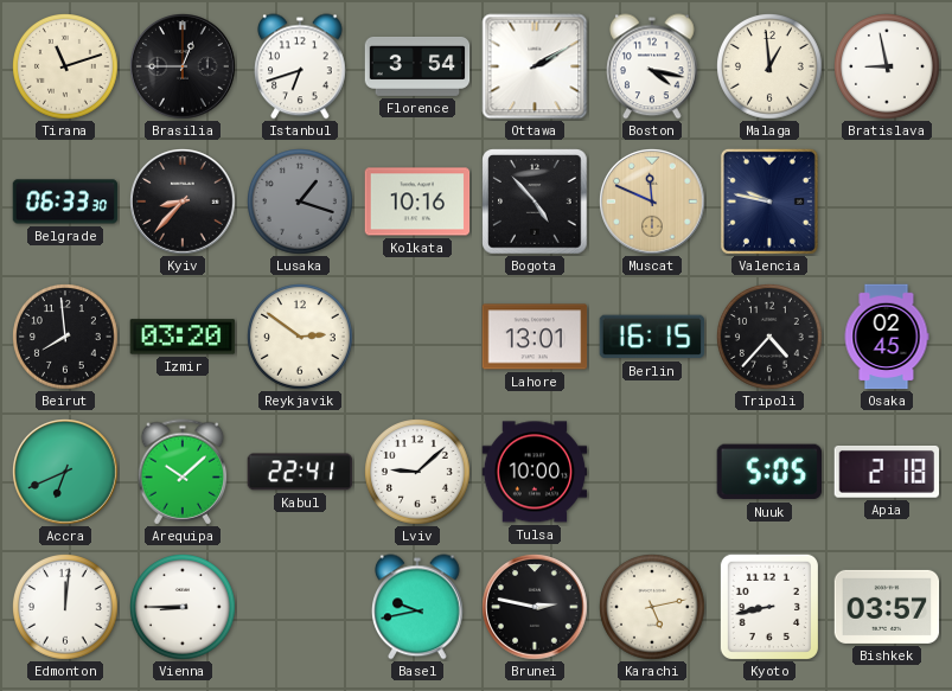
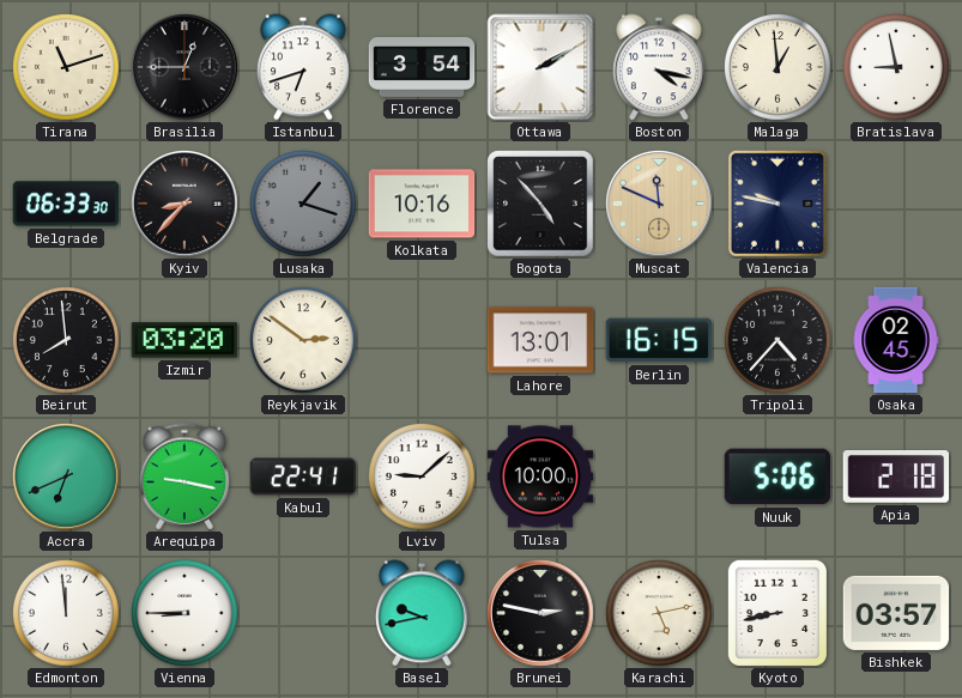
Arequipa: 10:08 -> 9:17
Nuuk: 5:05 -> 5:06
Edmonton: 12:01 -> 11:59
